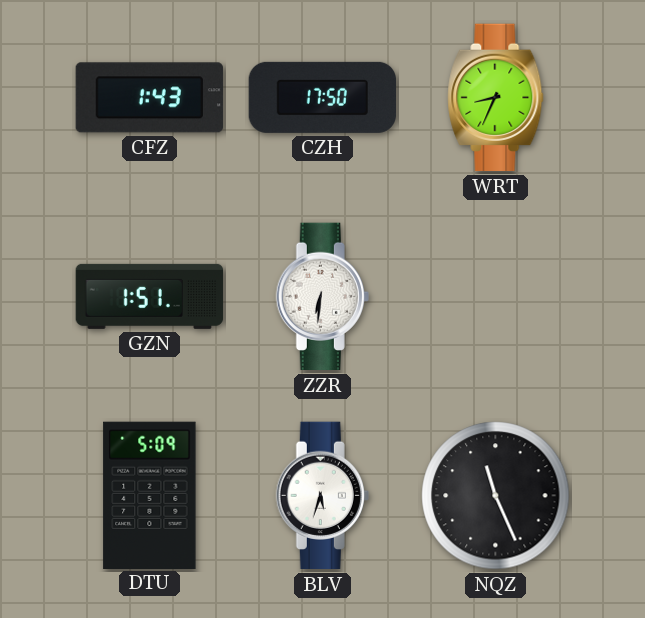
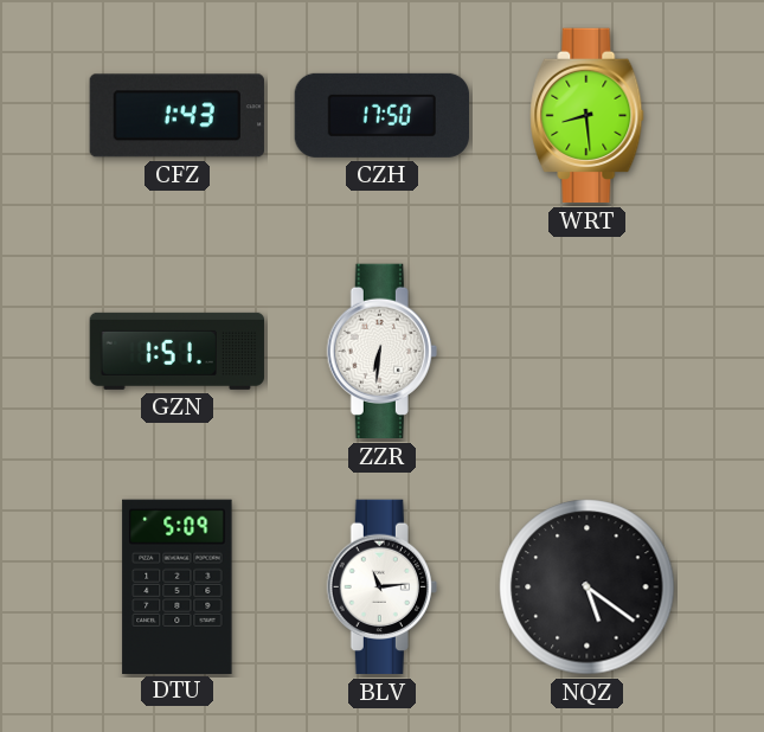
WRT: 8:34 -> 8:29
BLV: 5:33 -> 11:14
NQZ: 11:26 -> 5:21
